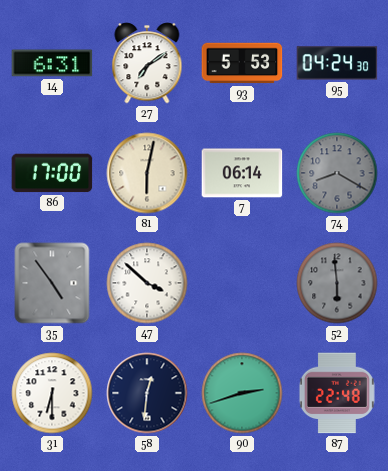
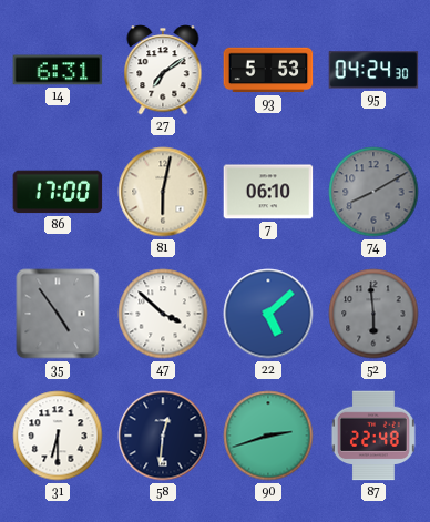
7: 06:14 -> 06:10
74: 8:20 -> 8:10
22: none -> 5:08
